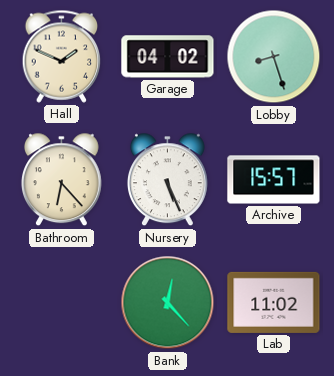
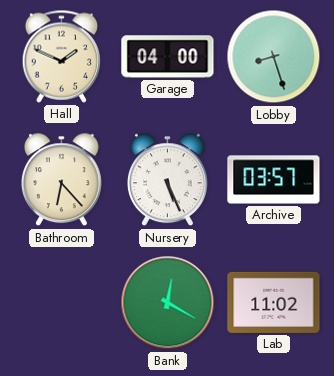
Garage: 04:02 -> 04:00
Archive: 15:57 -> 03:57
Bank: 12:23 -> 12:20
